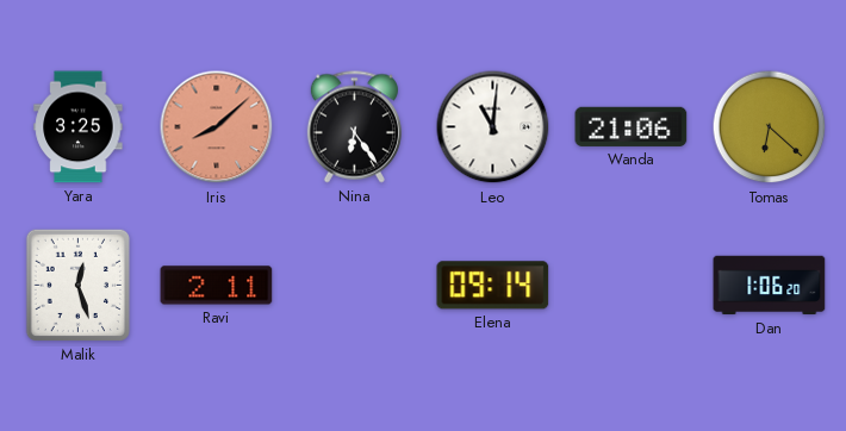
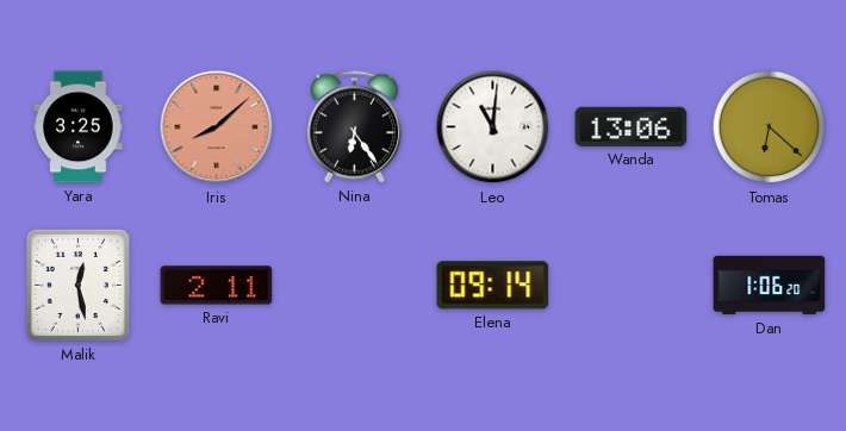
Wanda: 21:06 -> 13:06
Malik: 12:27 -> 12:28
